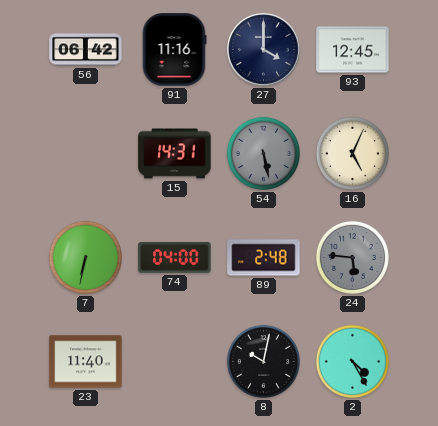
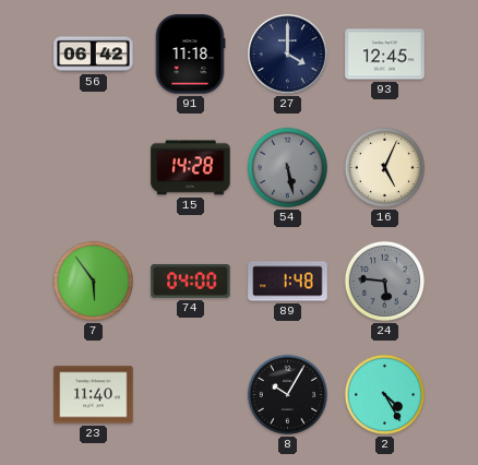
91: 11:16 -> 11:18
15: 14:31 -> 14:28
7: 6:32 -> 5:54
89: 2:48 -> 1:48
8: 10:02 -> 10:05
